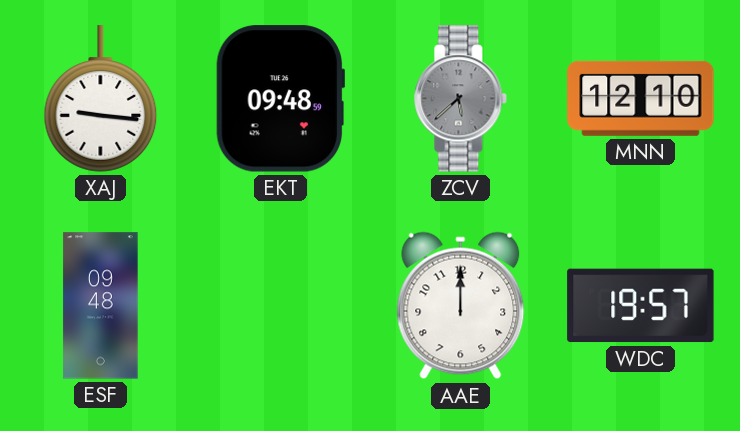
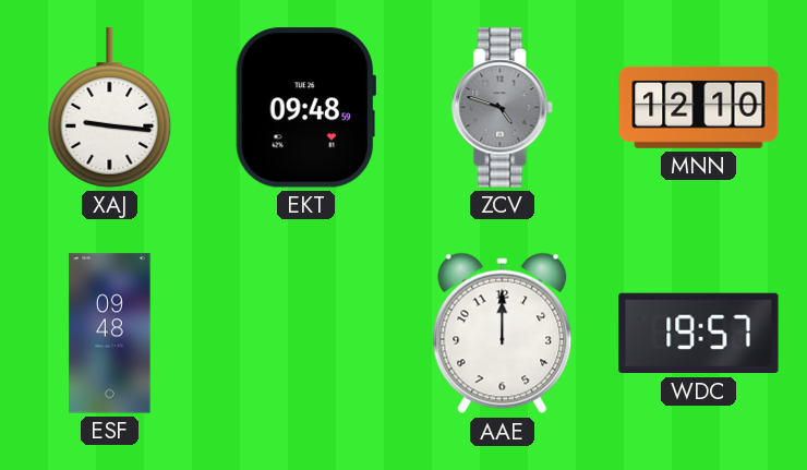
ZCV: 5:38 -> 4:48
